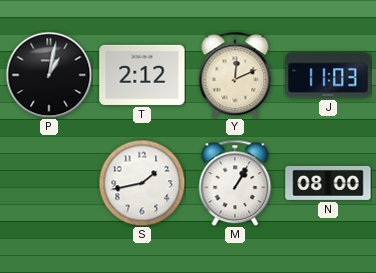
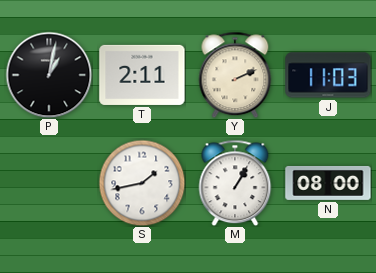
T: 2:12 -> 2:11
Y: 12:11 -> 2:11
